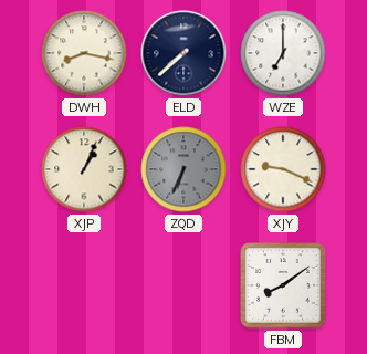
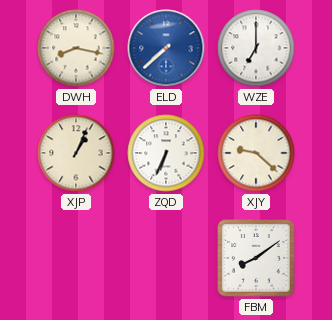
ELD dial: navy -> blue
ZQD dial: grey -> white
XJY: 9:19 -> 9:22
